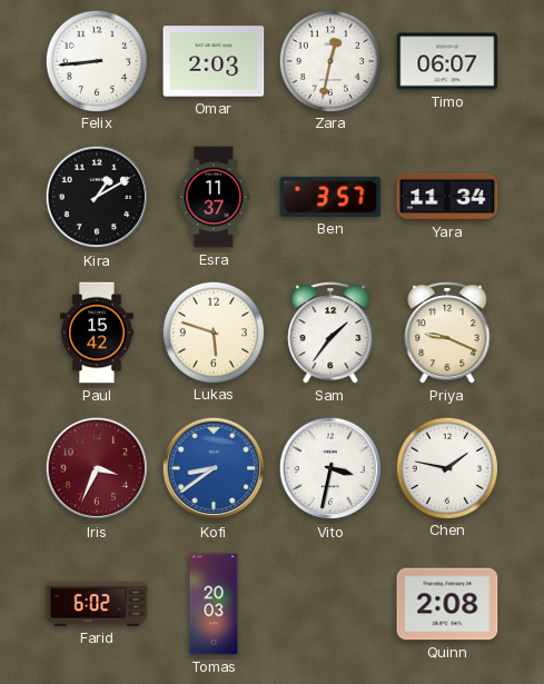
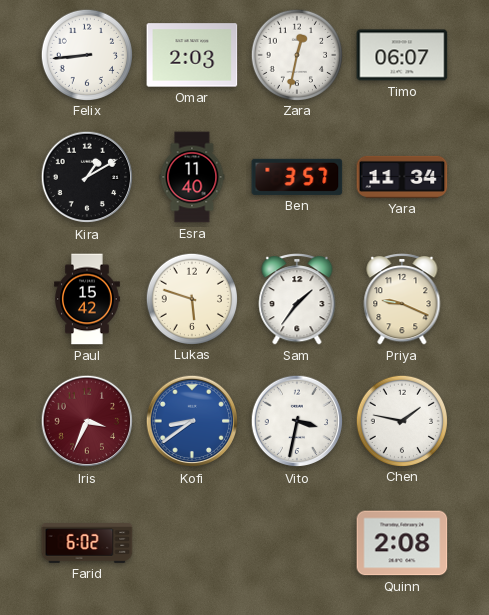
Esra: 11:37 -> 11:40
Tomas: 20:03 -> none
